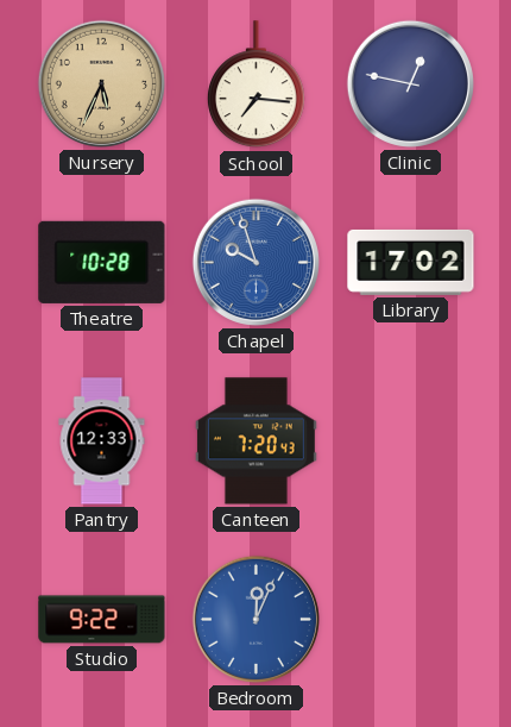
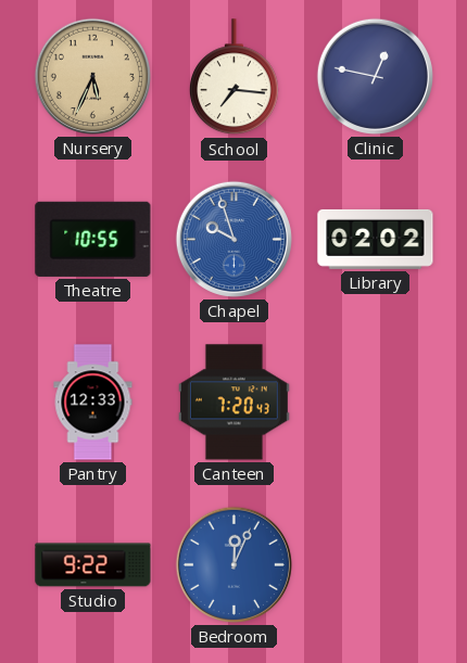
Theatre: 10:28 -> 10:55
Library: 17:02 -> 02:02
